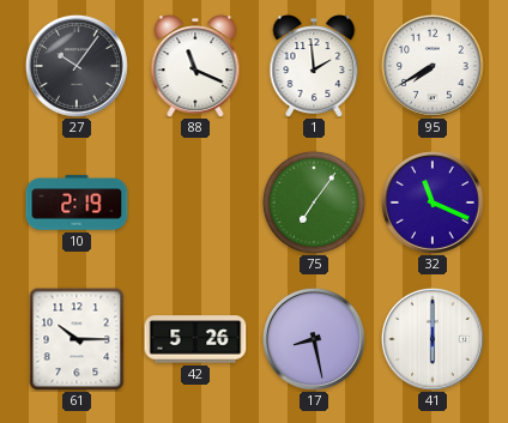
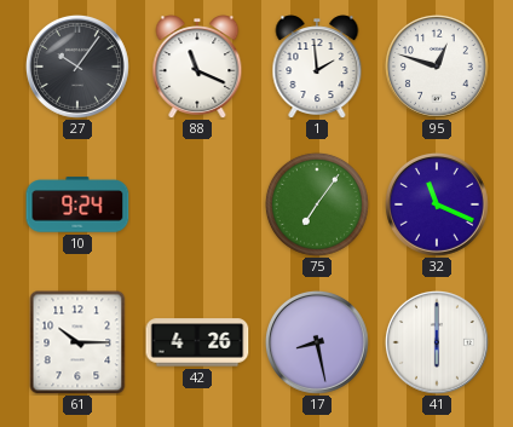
95: 7:40 -> 12:48
10: 2:19 -> 9:24
42: 5:26 -> 4:26
